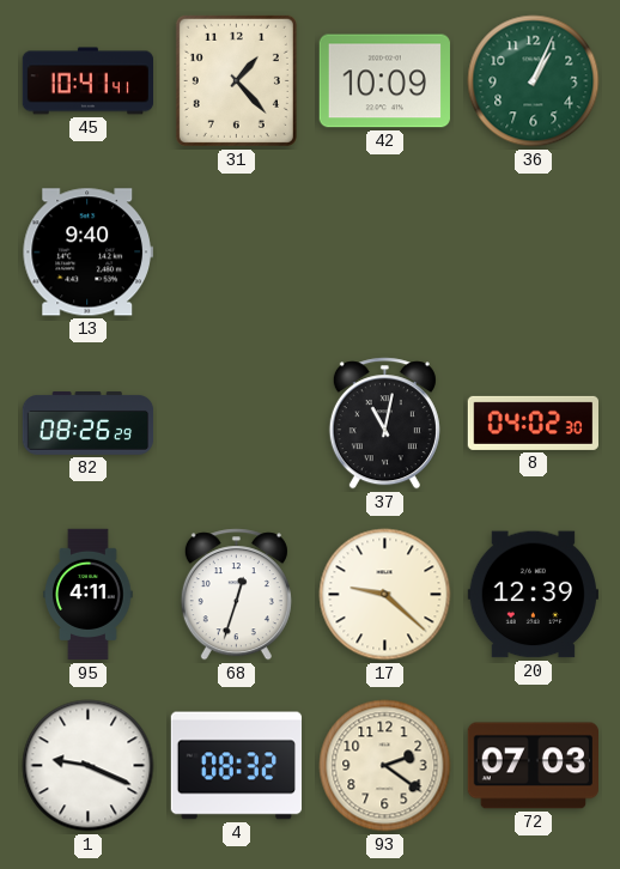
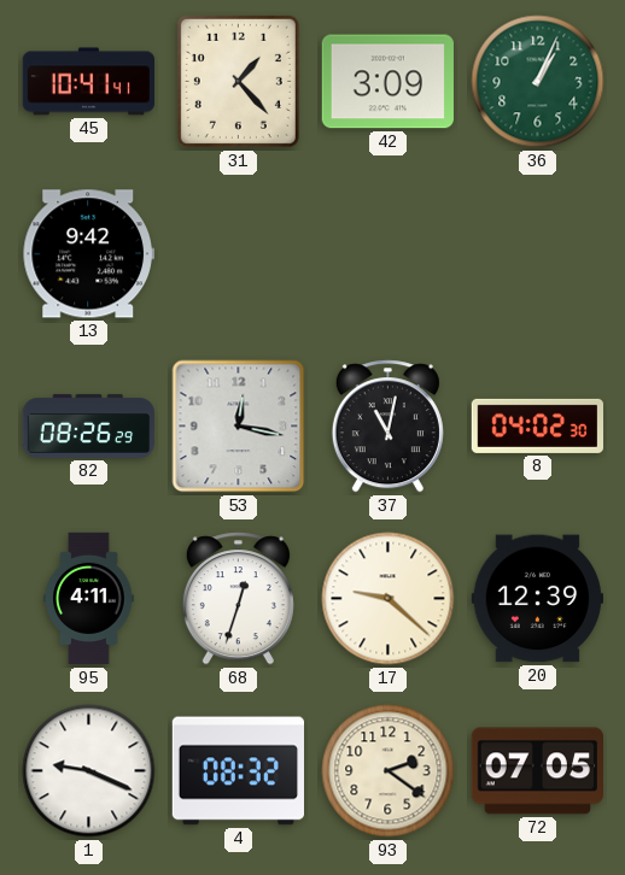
42: 10:09 -> 3:09
13: 9:40 -> 9:42
53: none -> 12:17
72: 07:03 -> 07:05
